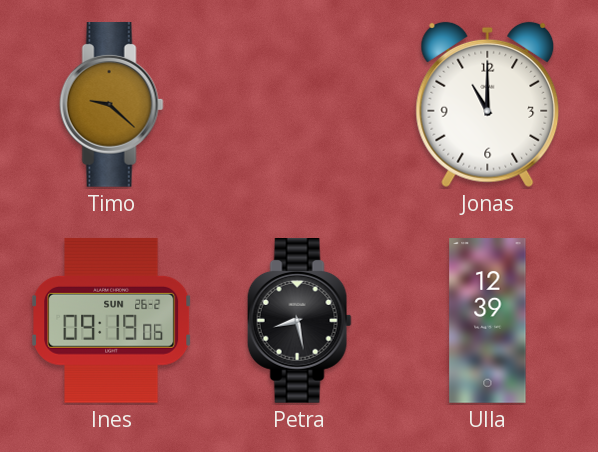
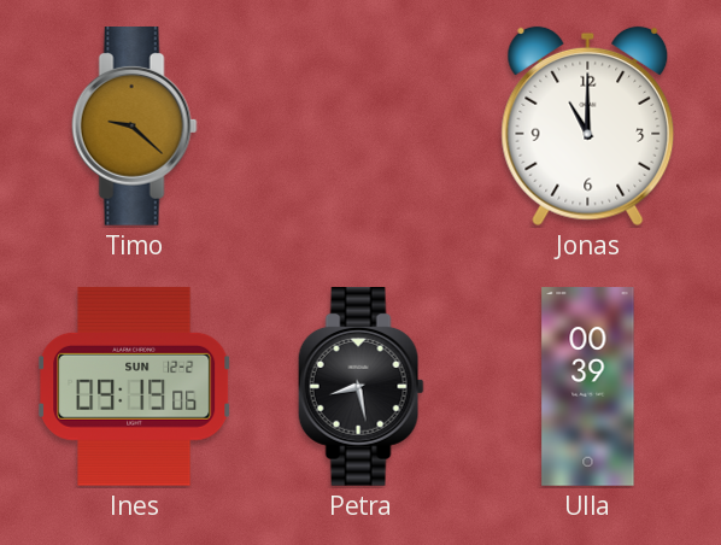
Ines date: SUN 26-2 -> SUN 12-2
Ulla: 12:39 -> 00:39
